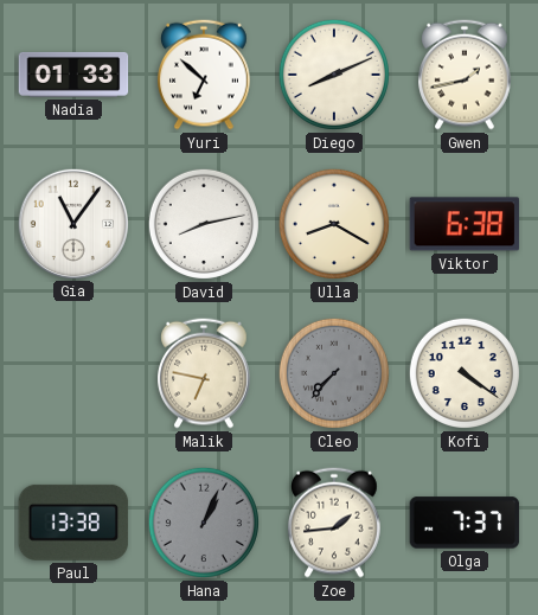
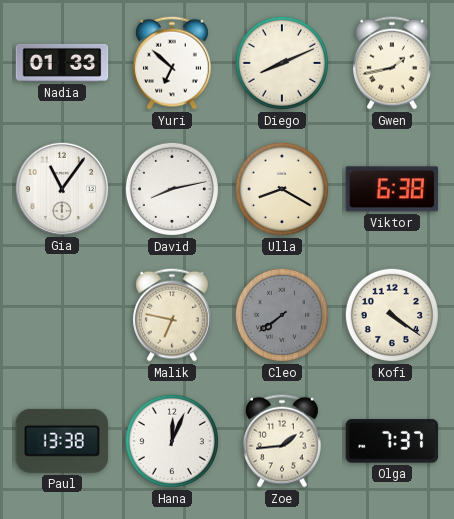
Cleo: 7:37 -> 7:39
Hana: 1:04 -> 12:04
Hana dial: grey -> white
